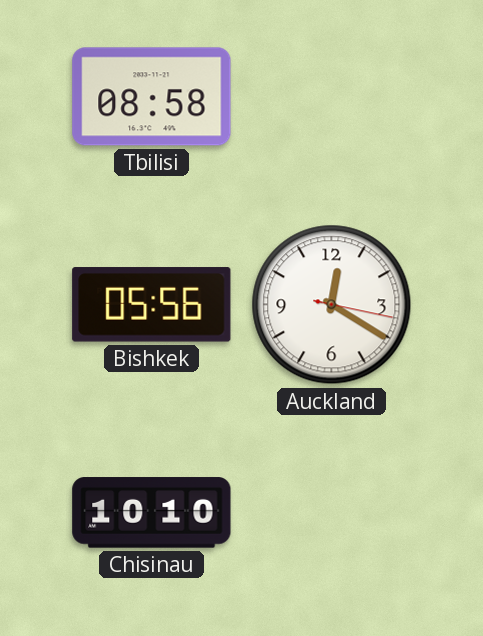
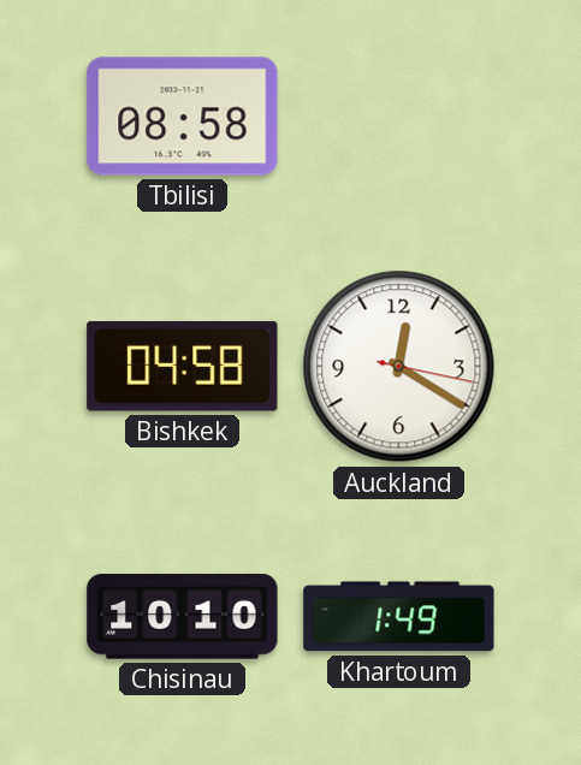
Bishkek: 05:56 -> 04:58
Khartoum: none -> 1:49
